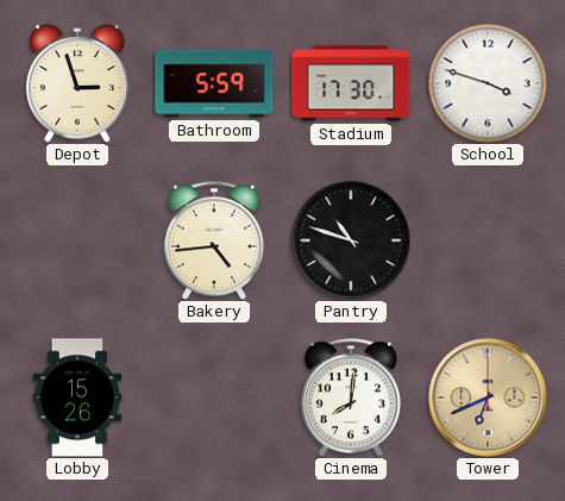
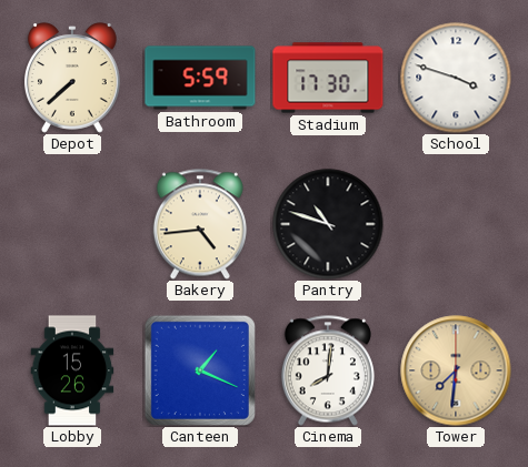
Depot: 2:57 -> 7:38
Canteen: none -> 1:19
Tower: 6:41 -> 7:31
